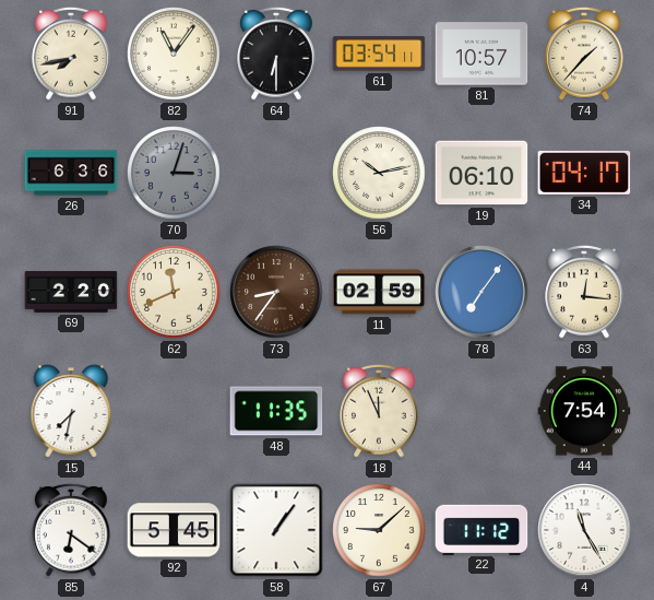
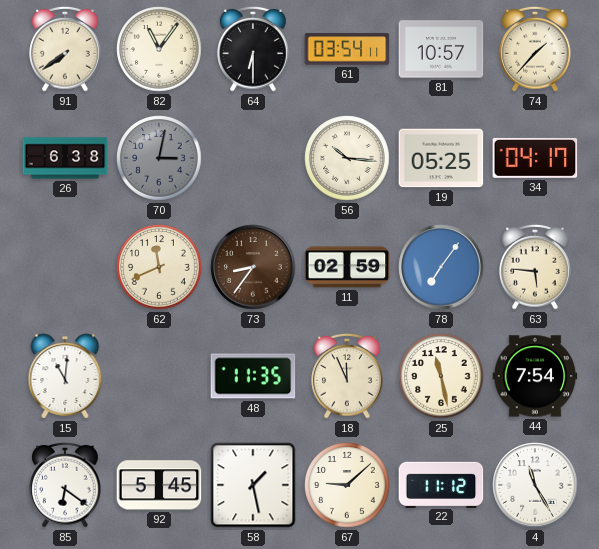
91: 7:43 -> 7:39
26: 6:36 -> 6:38
70: 3:03 -> 3:02
56: 10:13 -> 10:16
19: 06:10 -> 05:25
69: 2:20 -> none
63: 12:16 -> 5:46
15: 7:32 -> 11:01
25: none -> 11:28
58: 1:06 -> 1:28
